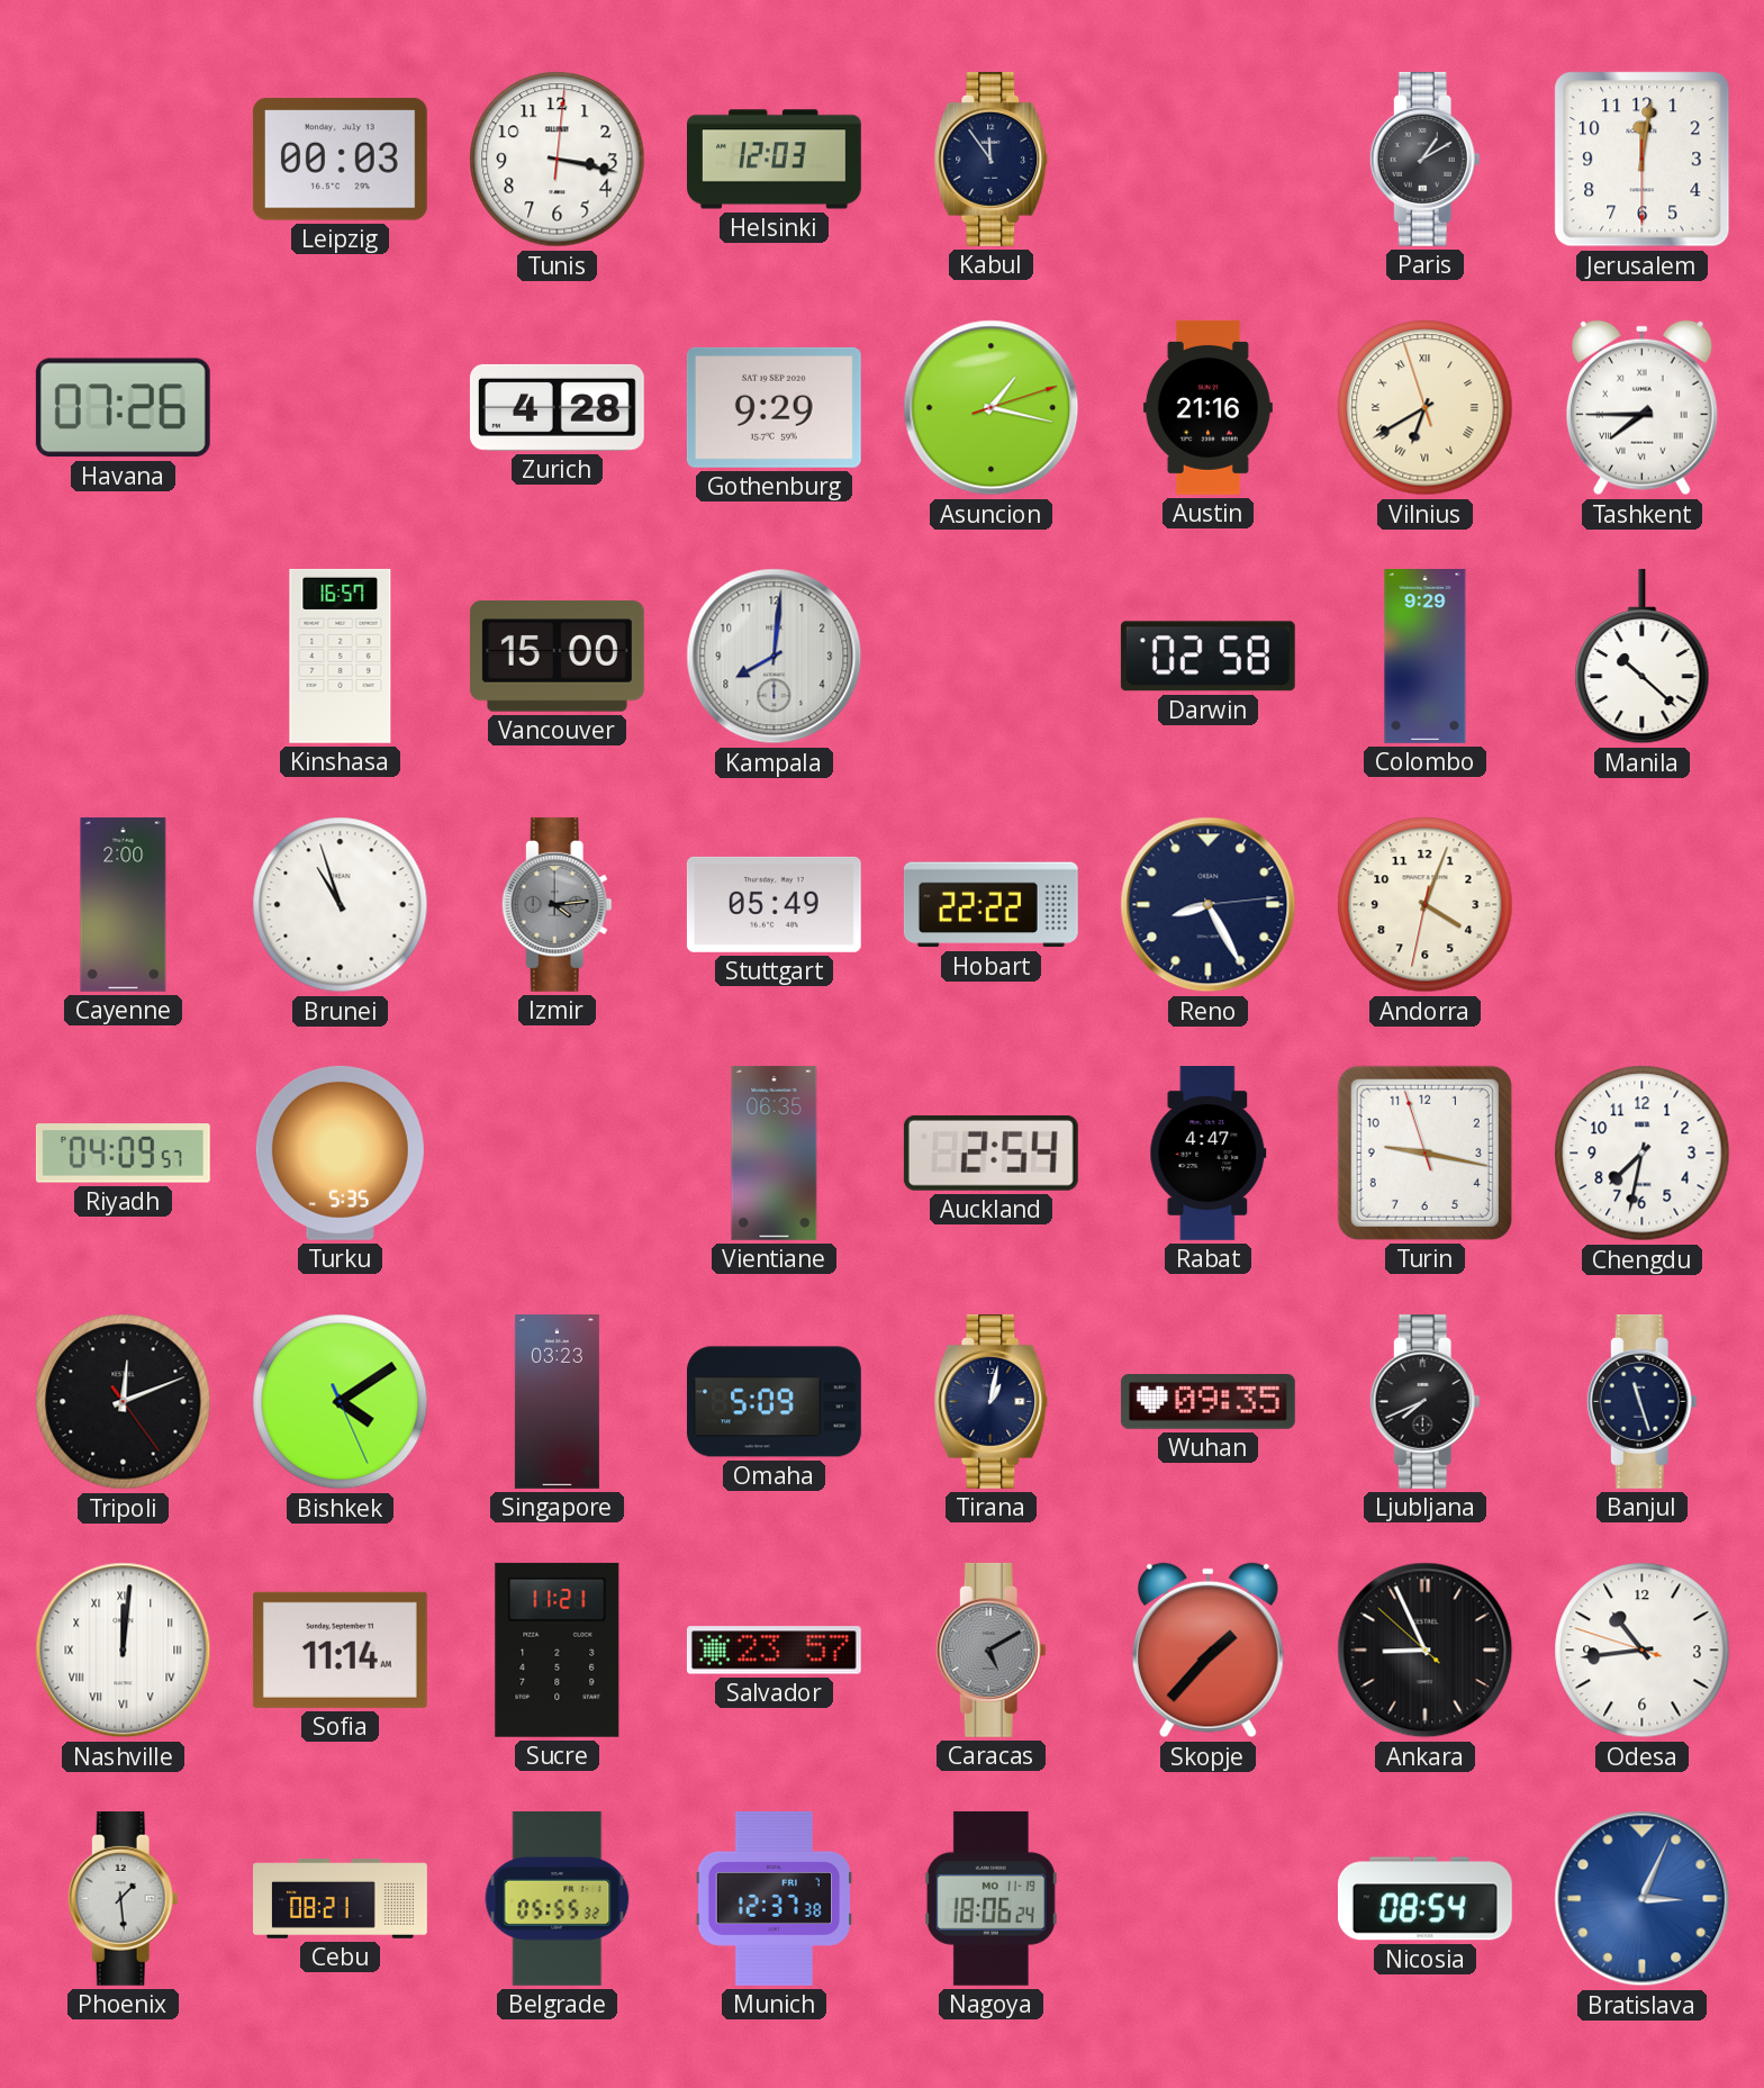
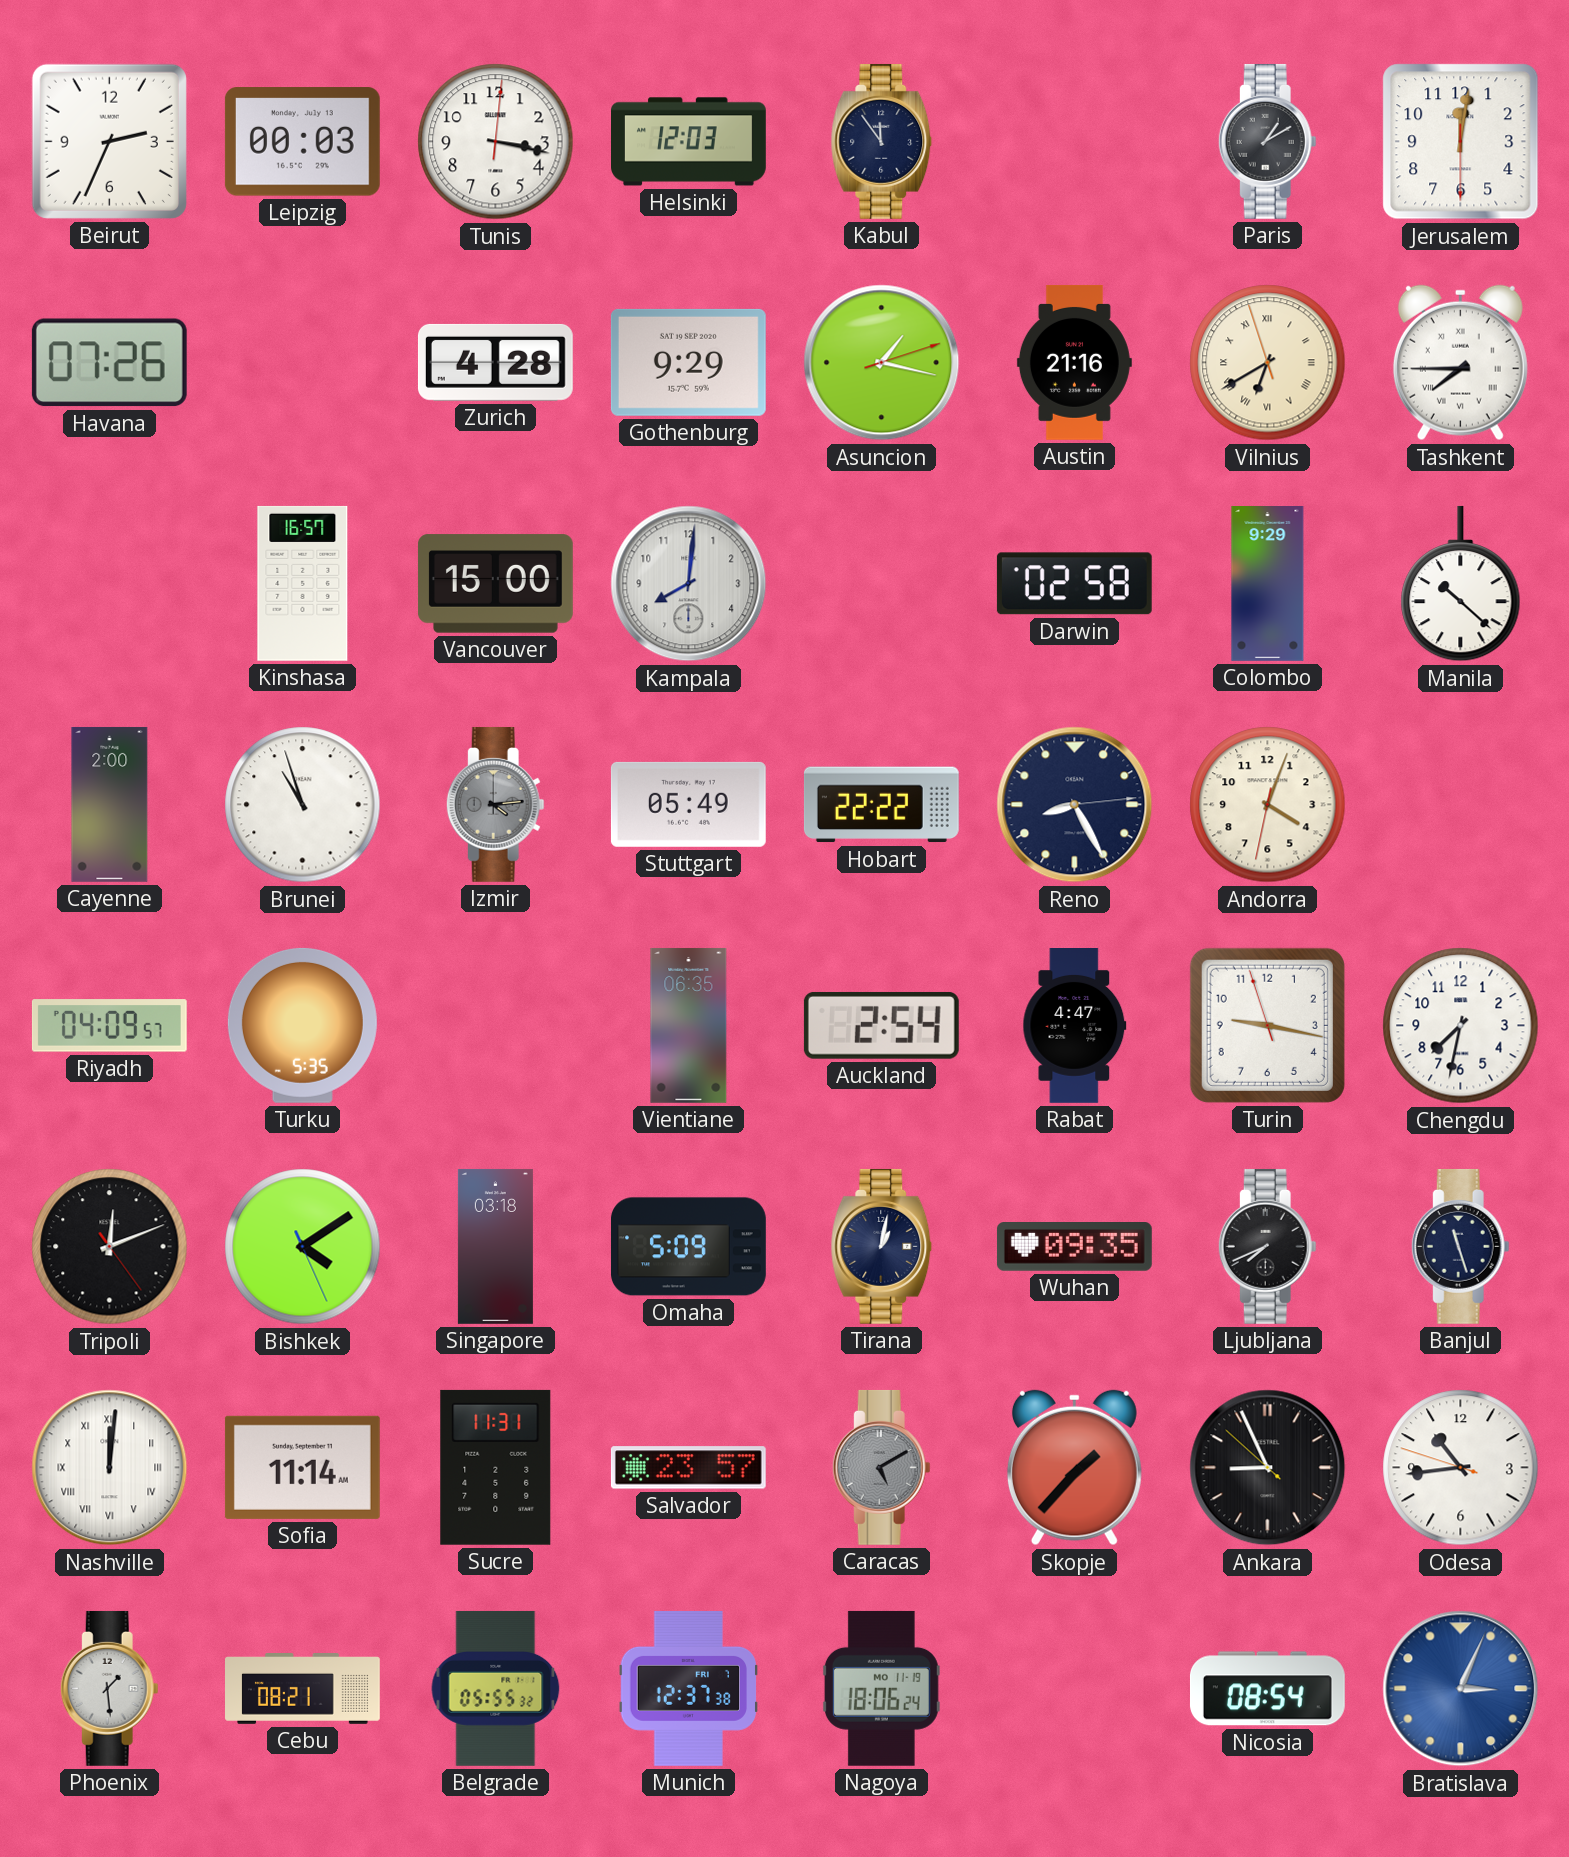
Beirut: none -> 2:34
Singapore: 03:23 -> 03:18
Sucre: 11:21 -> 11:31
